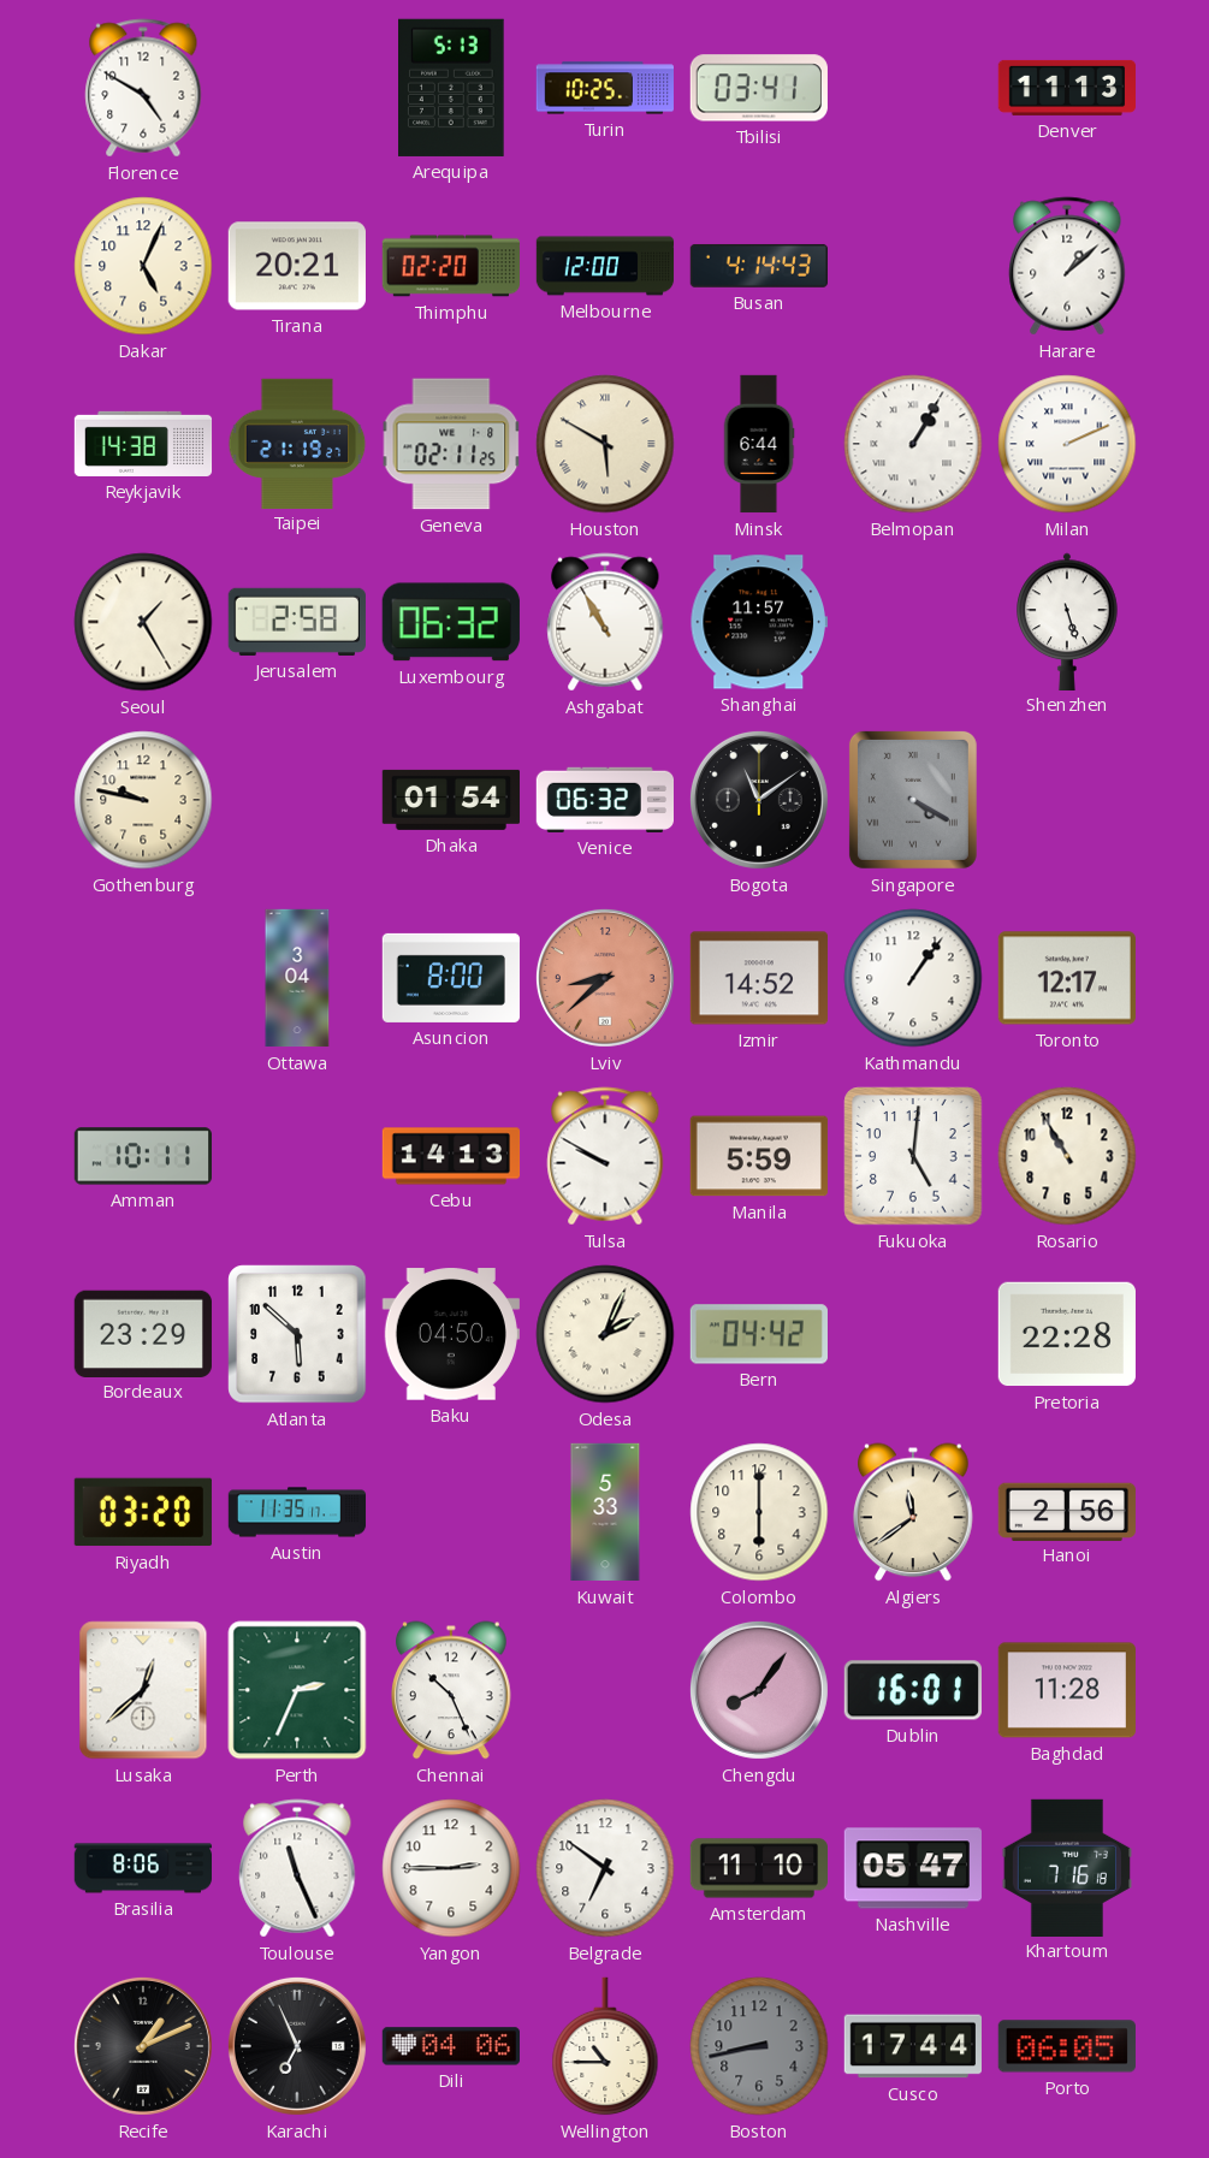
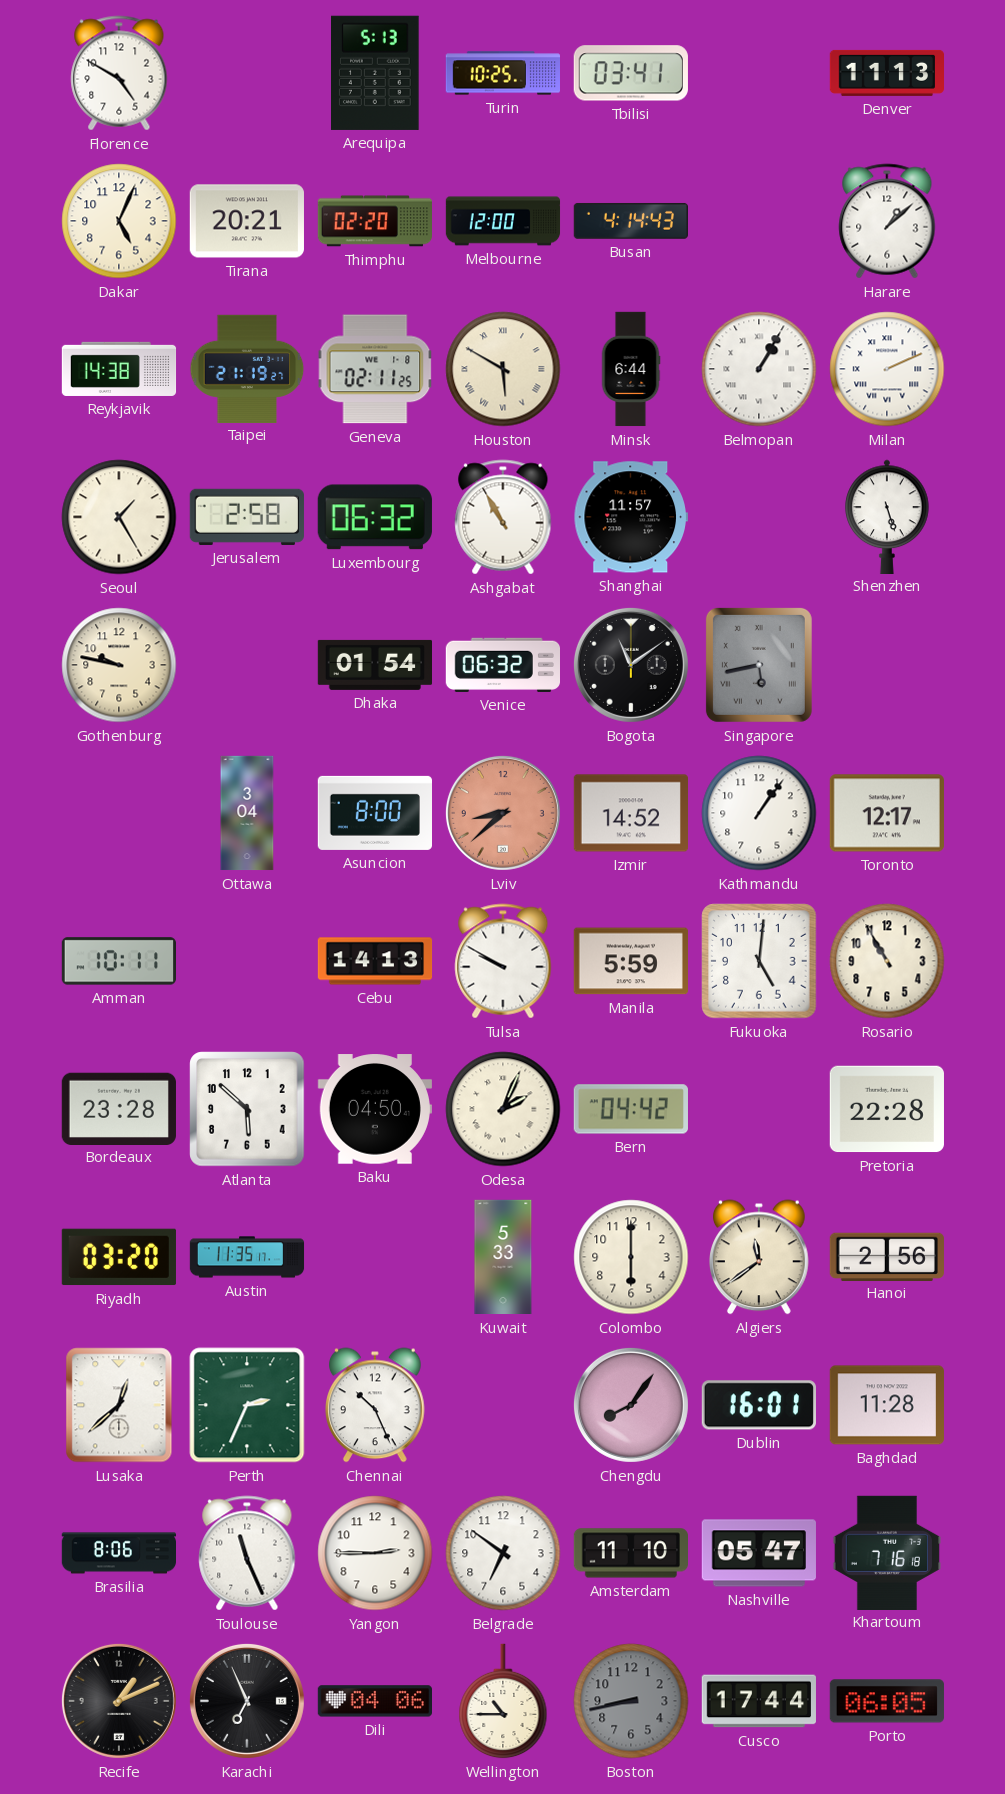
Singapore: 4:20 -> 5:43
Bordeaux: 23:29 -> 23:28
